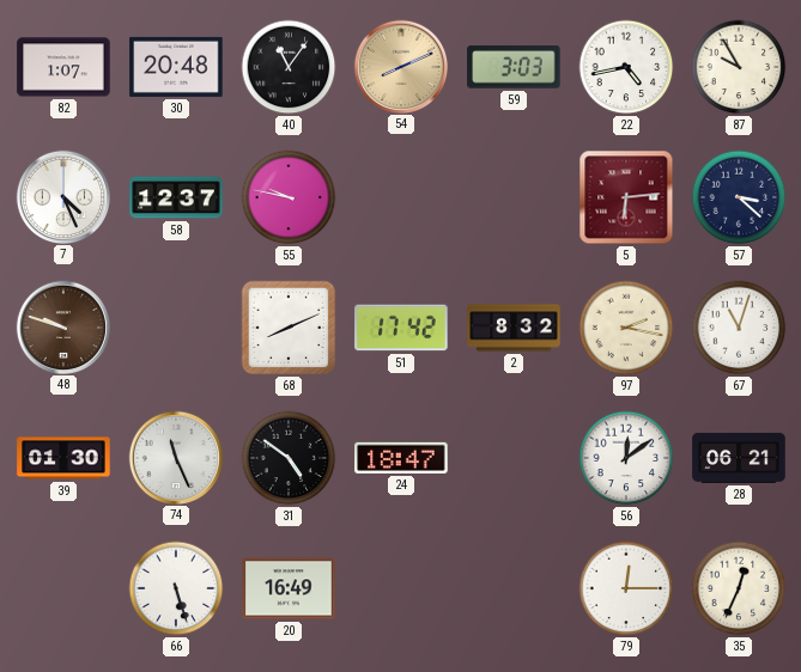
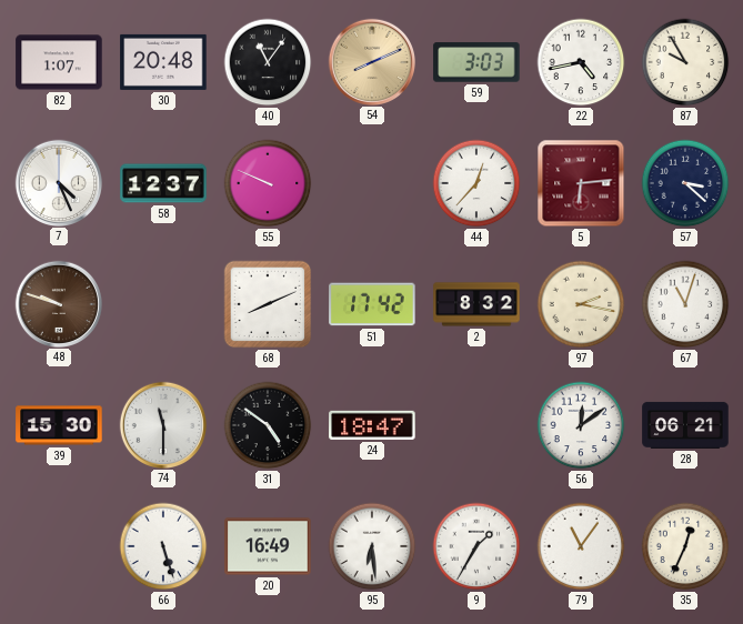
55: 9:47 -> 9:49
44: none -> 12:37
39: 01:30 -> 15:30
74: 11:26 -> 11:30
95: none -> 6:29
9: none -> 1:35
79: 12:15 -> 11:06
